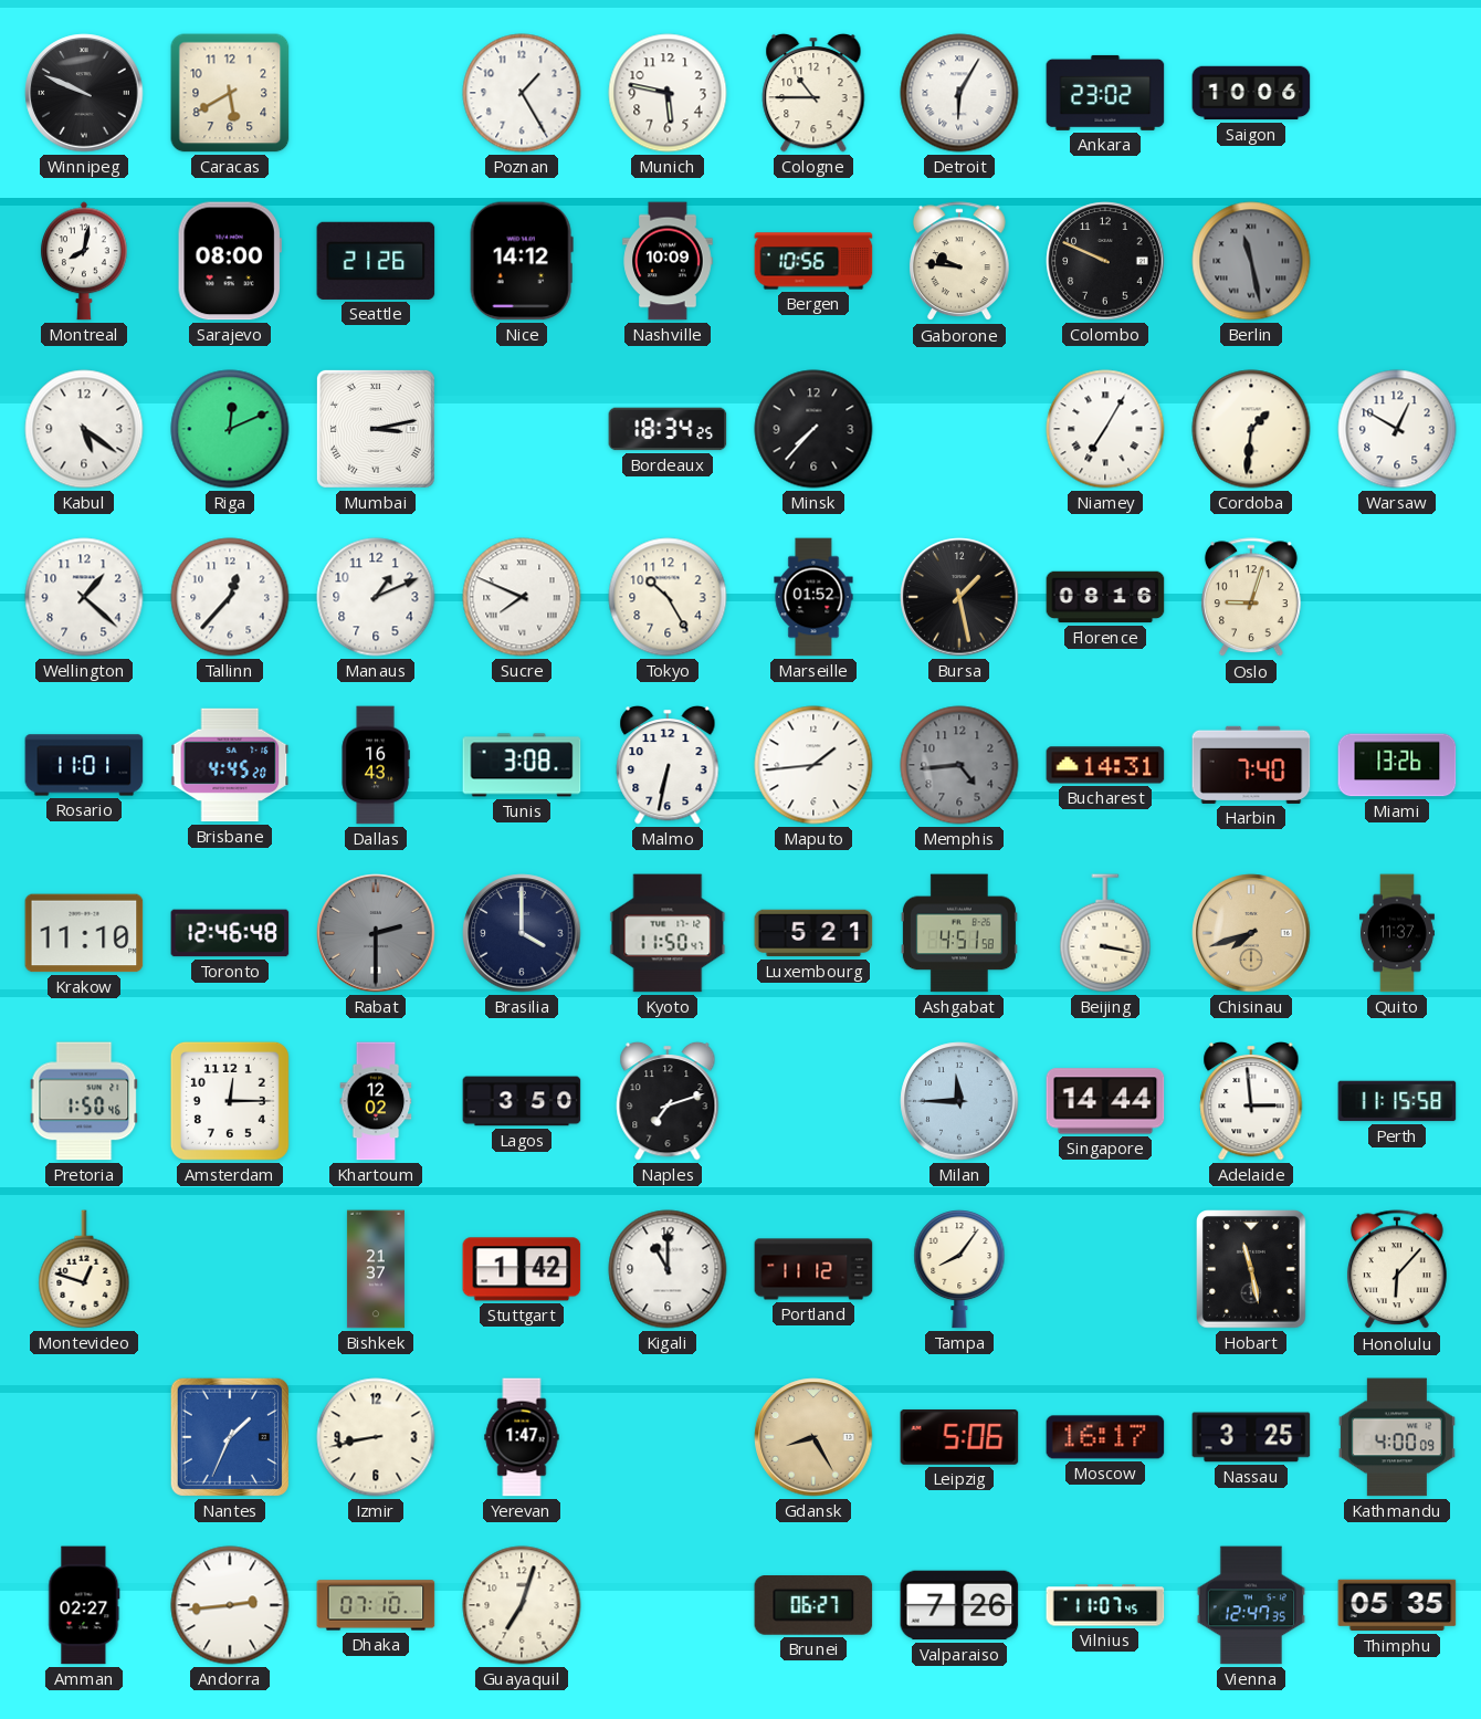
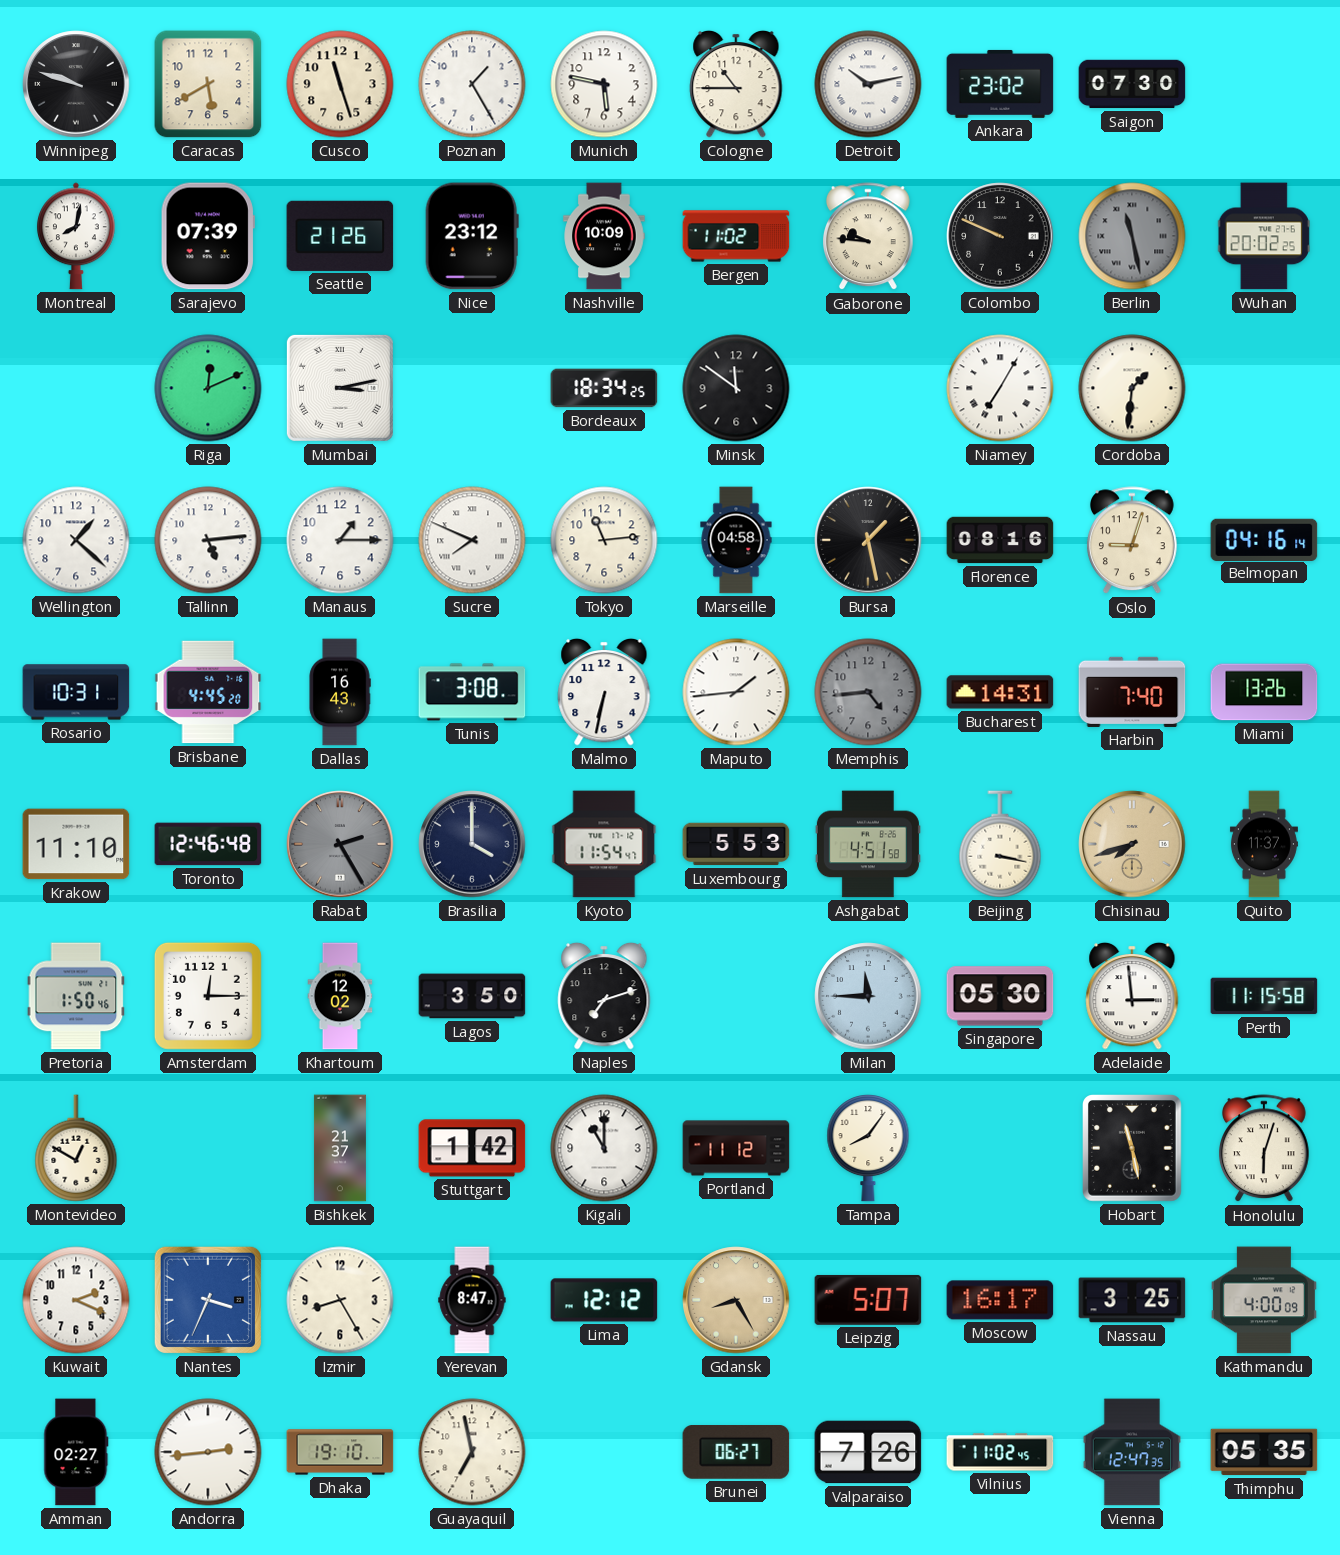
Winnipeg: 9:49 -> 9:48
Cusco: none -> 11:27
Detroit: 6:05 -> 10:13
Saigon: 10:06 -> 07:30
Sarajevo: 08:00 -> 07:39
Nice: 14:12 -> 23:12
Bergen: 10:56 -> 11:02
Wuhan: none -> 20:02
Kabul: 5:21 -> none
Minsk: 7:37 -> 11:51
Warsaw: 12:50 -> none
Tallinn: 12:37 -> 5:14
Manaus: 1:11 -> 1:15
Tokyo: 10:25 -> 11:14
Marseille: 01:52 -> 04:58
Belmopan: none -> 04:16
Rosario: 11:01 -> 10:31
Rabat: 2:30 -> 2:25
Kyoto: 11:50 -> 11:54
Luxembourg: 5:21 -> 5:53
Singapore: 14:44 -> 05:30
Montevideo: 12:48 -> 12:50
Honolulu: 6:07 -> 6:03
Kuwait: none -> 2:19
Nantes: 1:34 -> 3:34
Izmir: 8:43 -> 8:25
Yerevan: 1:47 -> 8:47
Lima: none -> 12:12
Leipzig: 5:06 -> 5:07
Dhaka: 07:10 -> 19:10
Guayaquil: 7:03 -> 6:58
Vilnius: 11:07 -> 11:02
